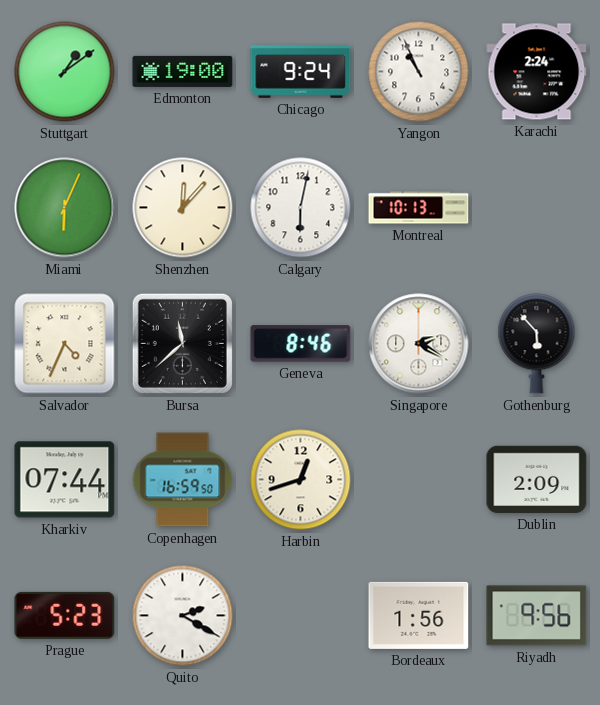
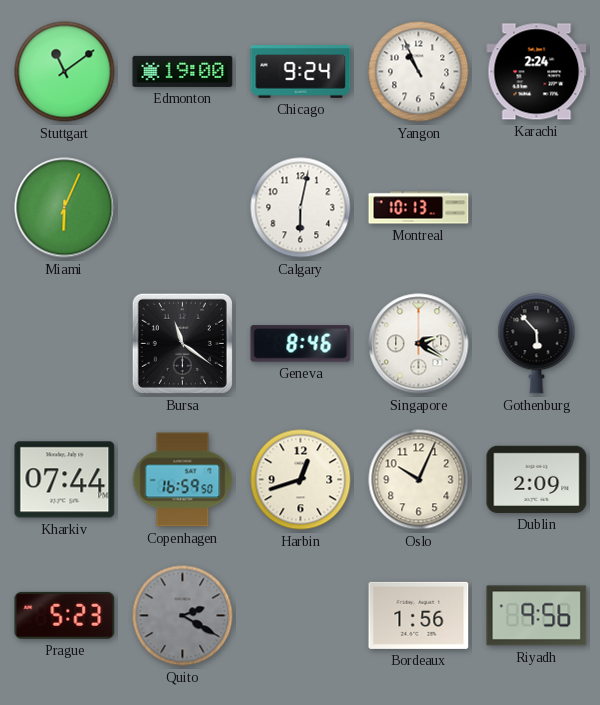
Stuttgart: 1:09 -> 11:09
Shenzhen: 12:07 -> none
Salvador: 4:34 -> none
Bursa: 11:38 -> 11:21
Oslo: none -> 10:04
Quito dial: white -> grey
